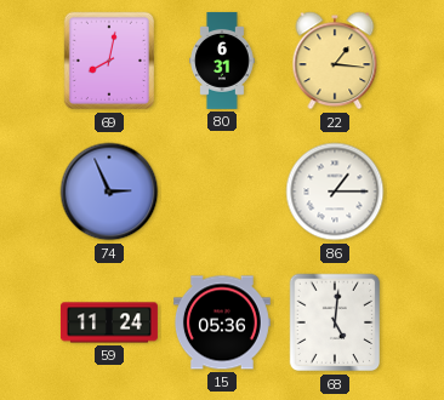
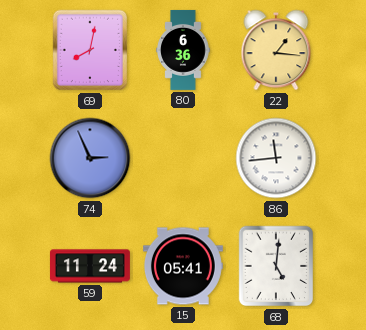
80: 6:31 -> 6:36
86: 1:15 -> 11:44
15: 05:36 -> 05:41
